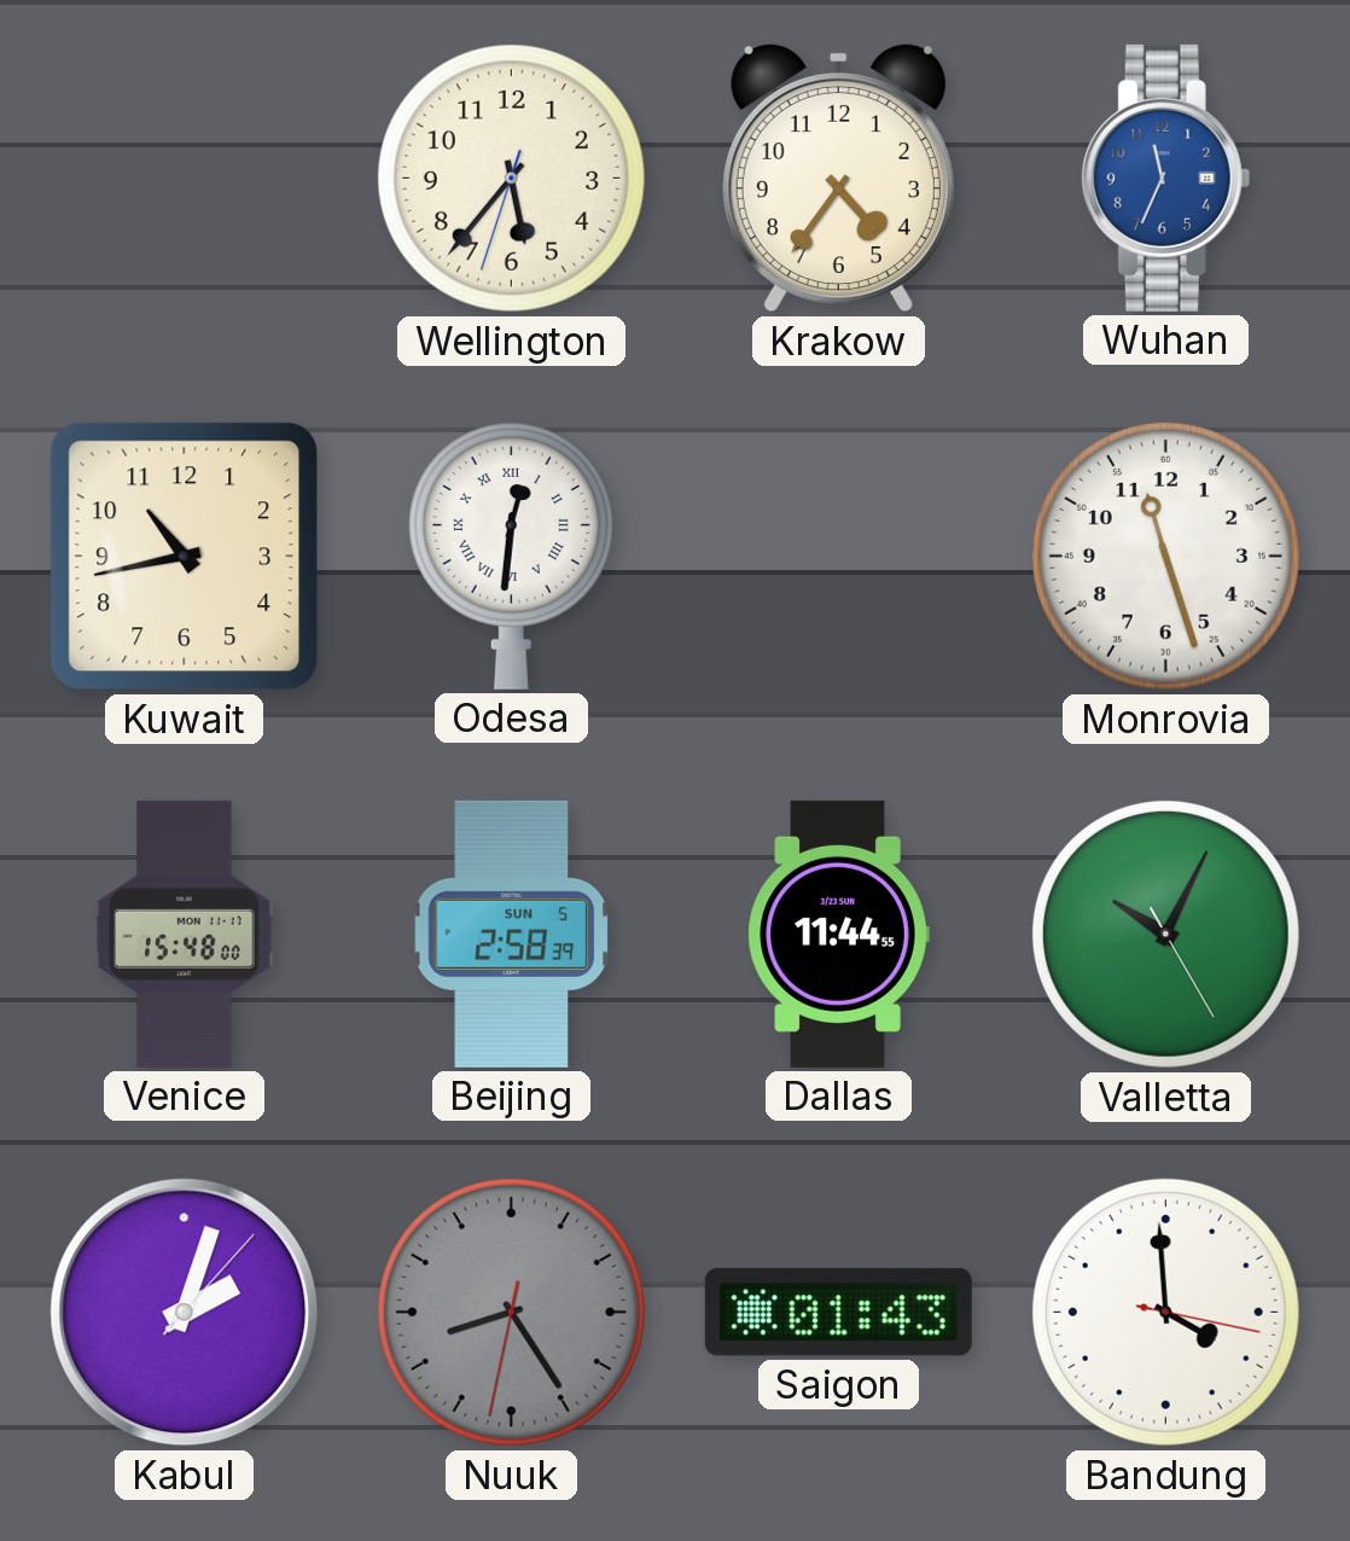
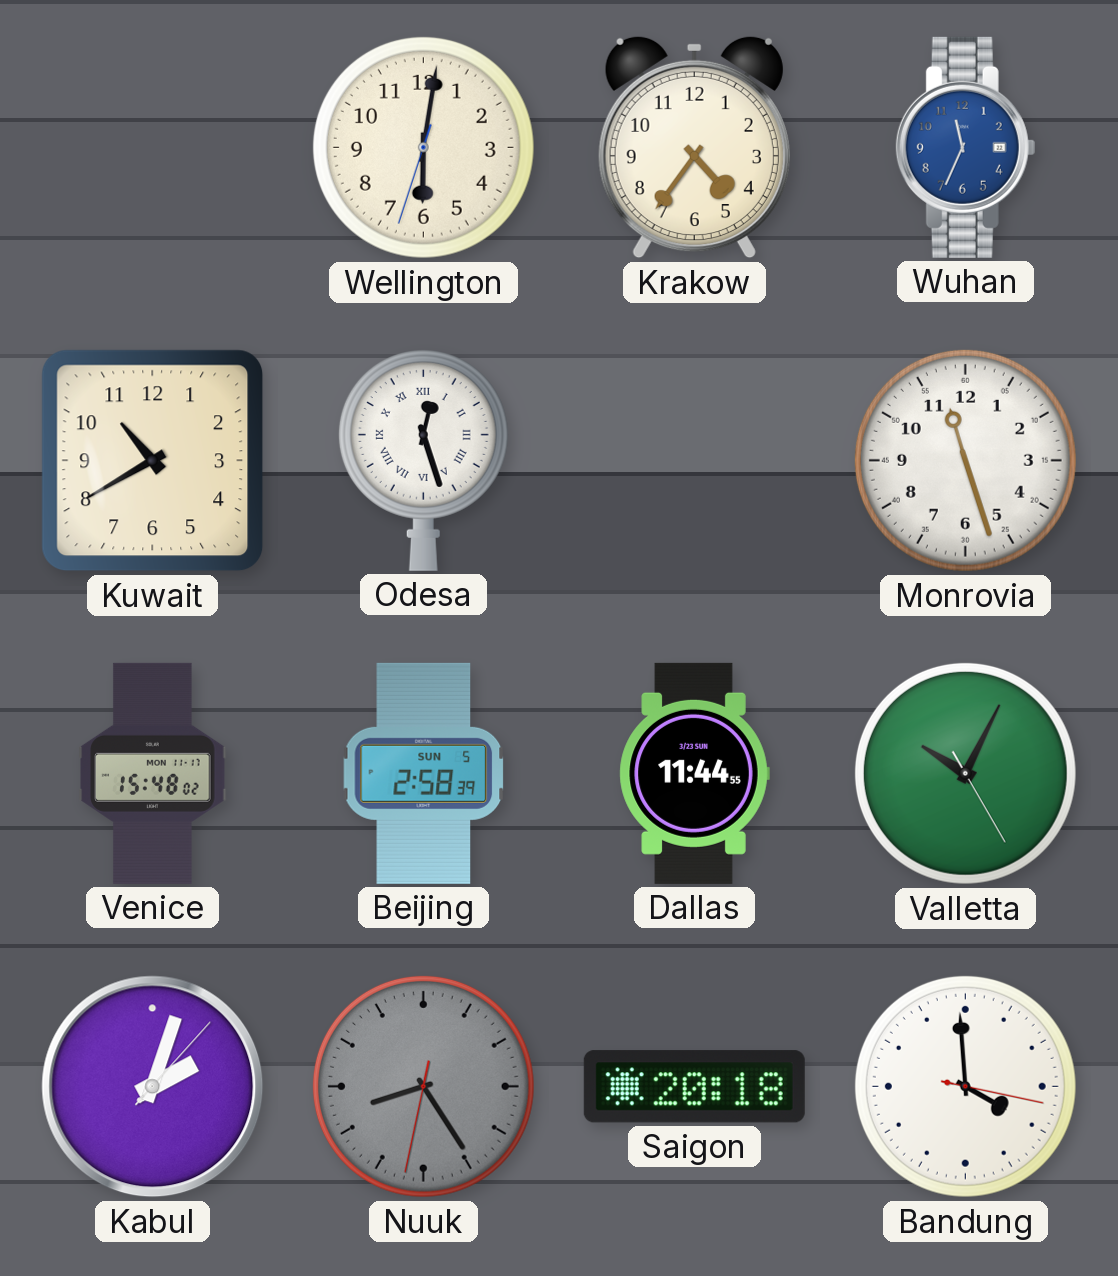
Wellington: 5:36 -> 6:01
Kuwait: 10:43 -> 10:40
Odesa: 12:31 -> 12:27
Venice: 15:48:00 -> 15:48:02
Saigon: 01:43 -> 20:18
